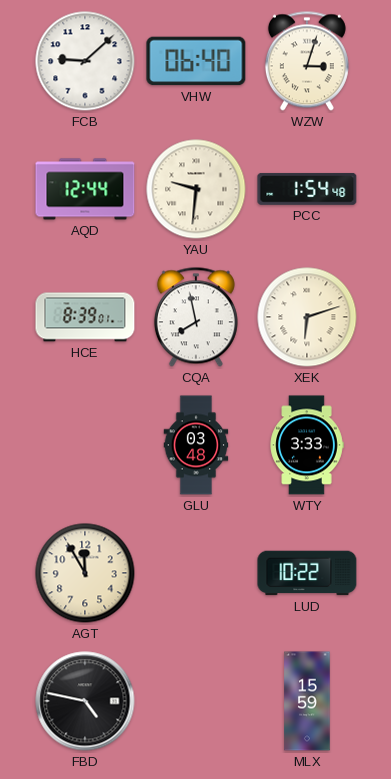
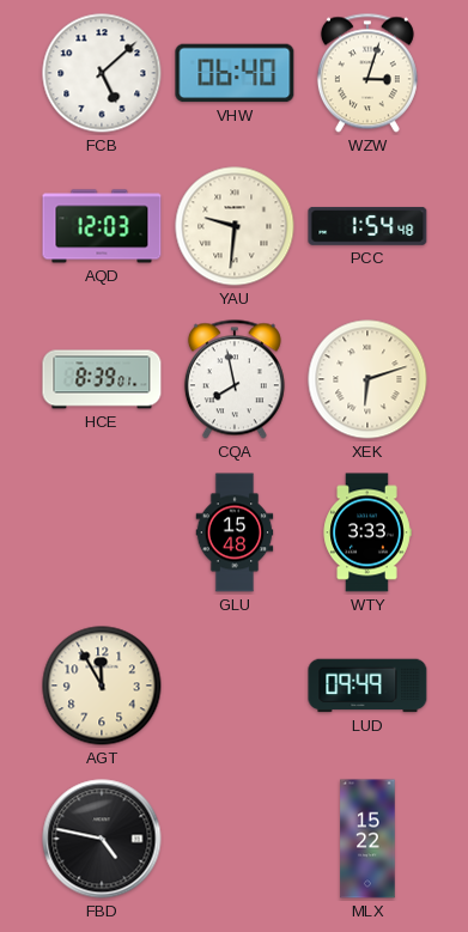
FCB: 9:08 -> 5:08
AQD: 12:44 -> 12:03
GLU: 03:48 -> 15:48
LUD: 10:22 -> 09:49
MLX: 15:59 -> 15:22
